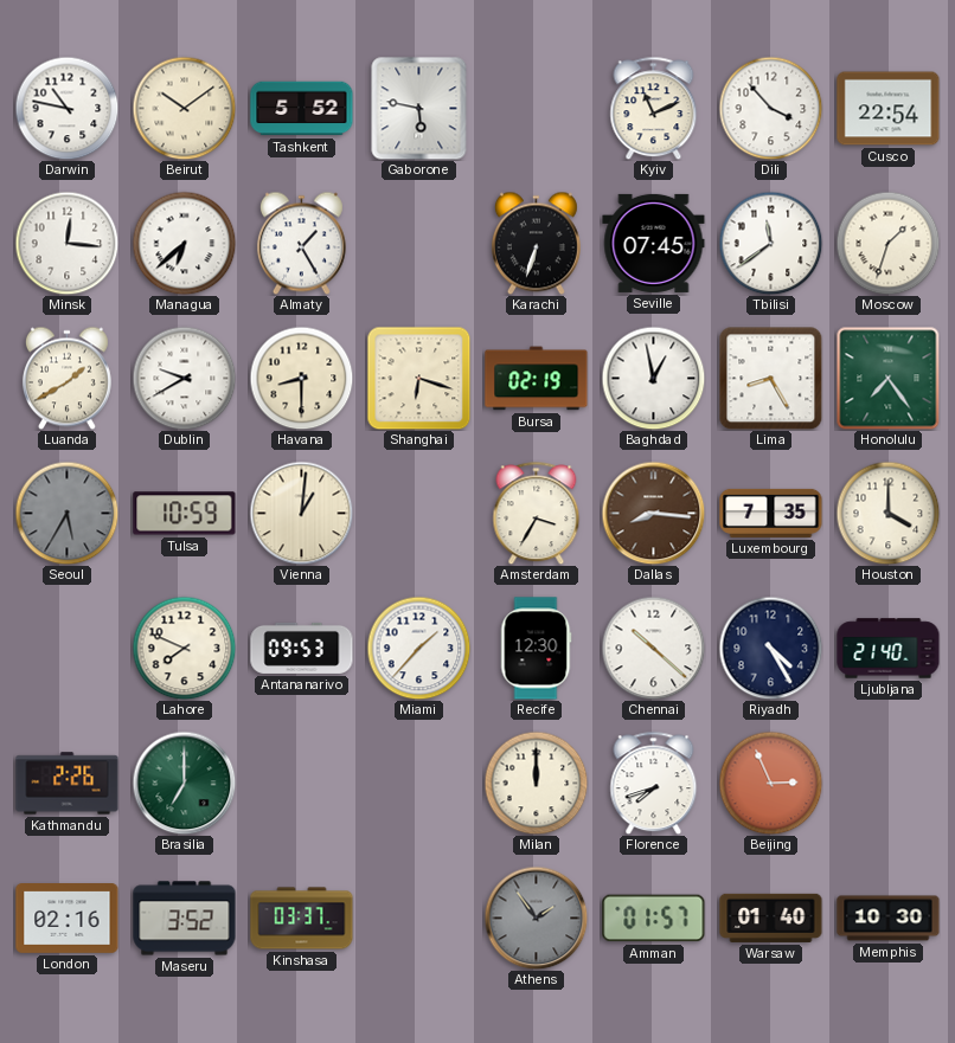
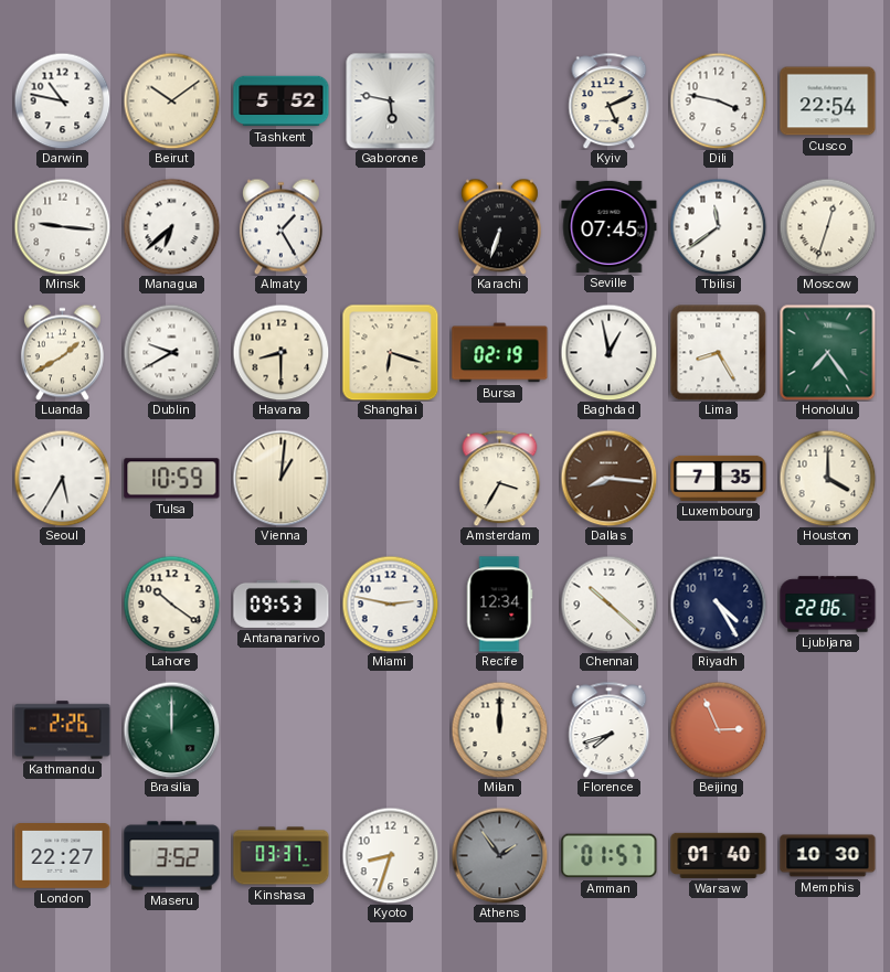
Kyiv: 11:11 -> 5:11
Dili: 3:53 -> 3:47
Minsk: 12:16 -> 9:16
Moscow: 1:33 -> 12:33
Seoul dial: grey -> white
Lahore: 7:49 -> 10:21
Miami: 1:37 -> 2:47
Recife: 12:30 -> 12:34
Ljubljana: 21:40 -> 22:06
Brasilia: 7:00 -> 12:00
London: 02:16 -> 22:27
Kyoto: none -> 8:33
